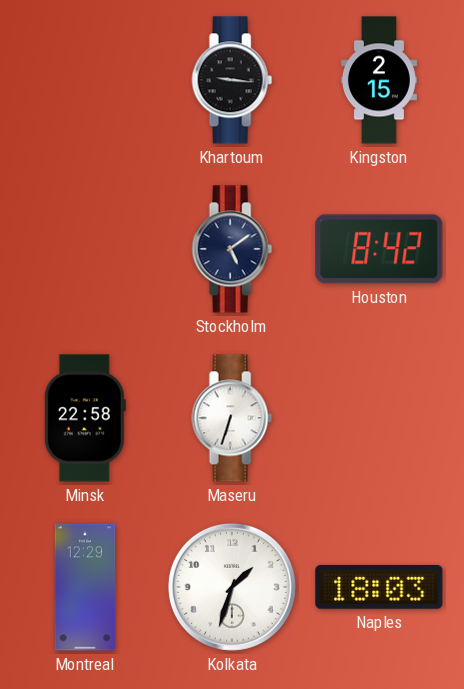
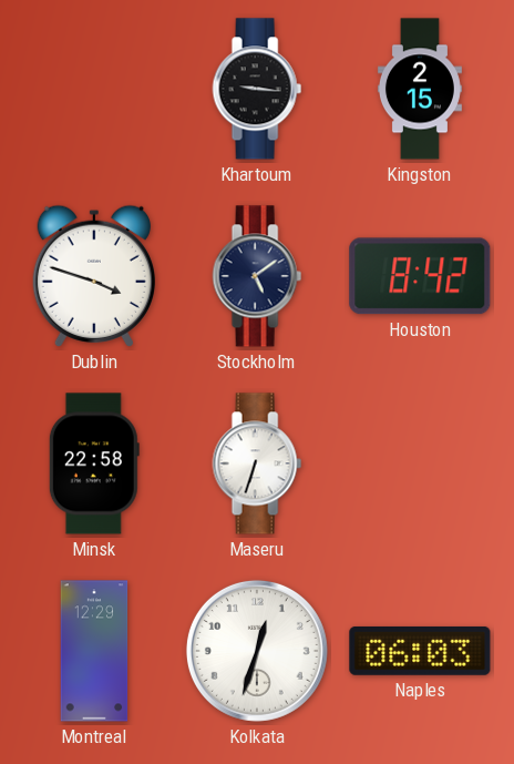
Dublin: none -> 3:48
Kolkata: 1:33 -> 12:33
Naples: 18:03 -> 06:03
